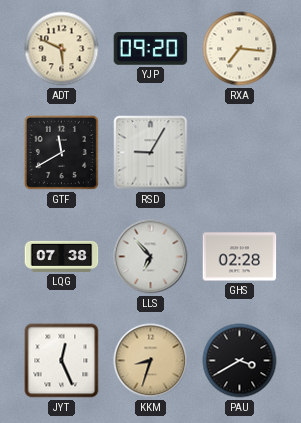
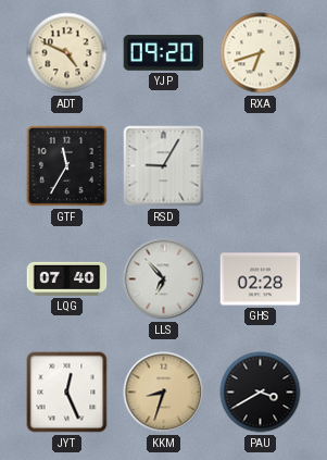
ADT: 5:49 -> 4:49
RXA: 7:16 -> 6:42
GTF: 11:40 -> 11:35
LQG: 07:38 -> 07:40
